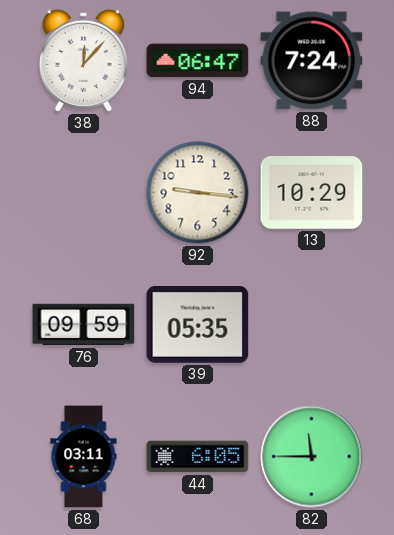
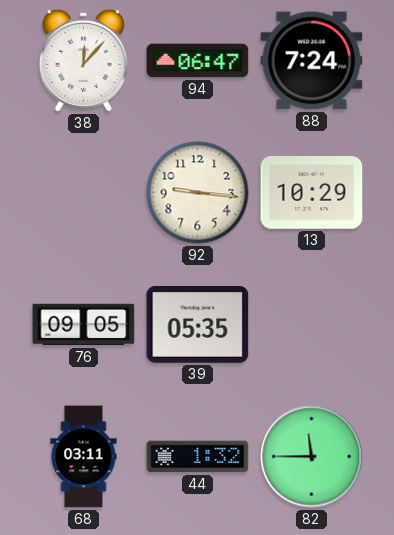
76: 09:59 -> 09:05
44: 6:05 -> 1:32
